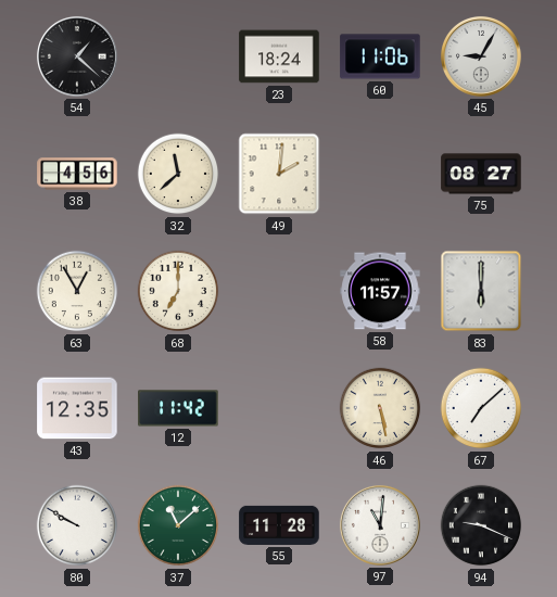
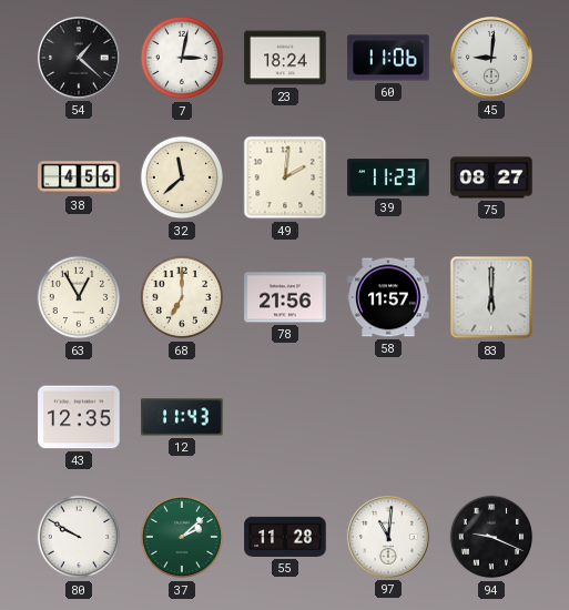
7: none -> 3:02
45: 9:05 -> 9:01
39: none -> 11:23
78: none -> 21:56
12: 11:42 -> 11:43
46: 5:28 -> none
67: 7:08 -> none
37: 11:08 -> 2:08
